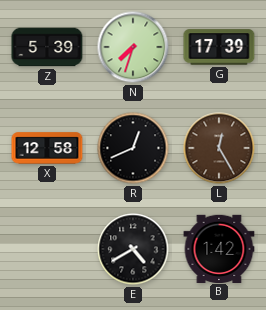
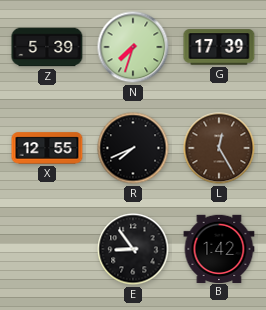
X: 12:58 -> 12:55
R: 12:41 -> 7:41
E: 4:40 -> 8:54
